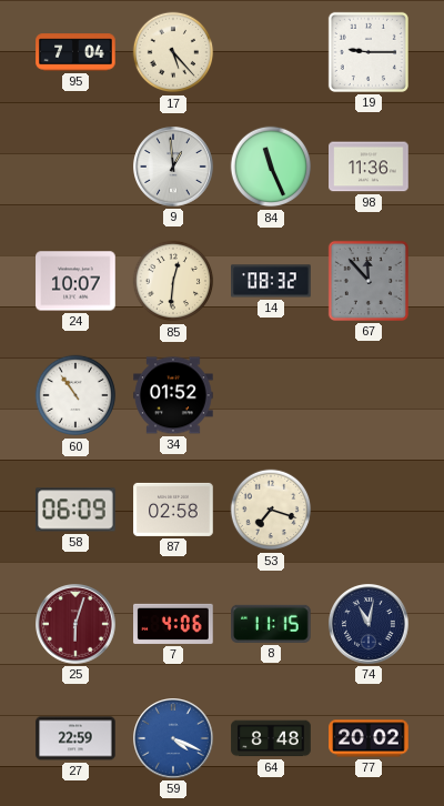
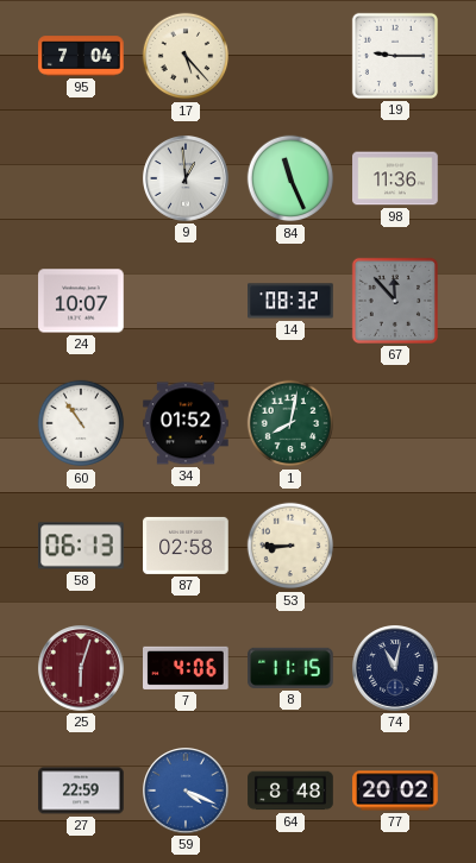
85: 12:31 -> none
1: none -> 8:02
58: 06:09 -> 06:13
53: 7:18 -> 8:45
